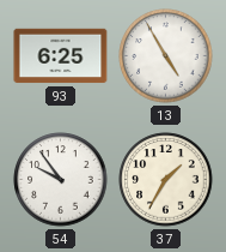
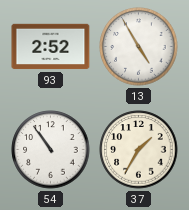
93: 6:25 -> 2:52
54: 9:54 -> 10:54
